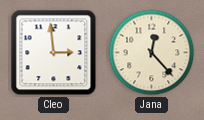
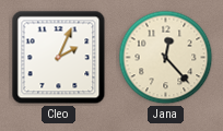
Cleo: 2:59 -> 2:04
